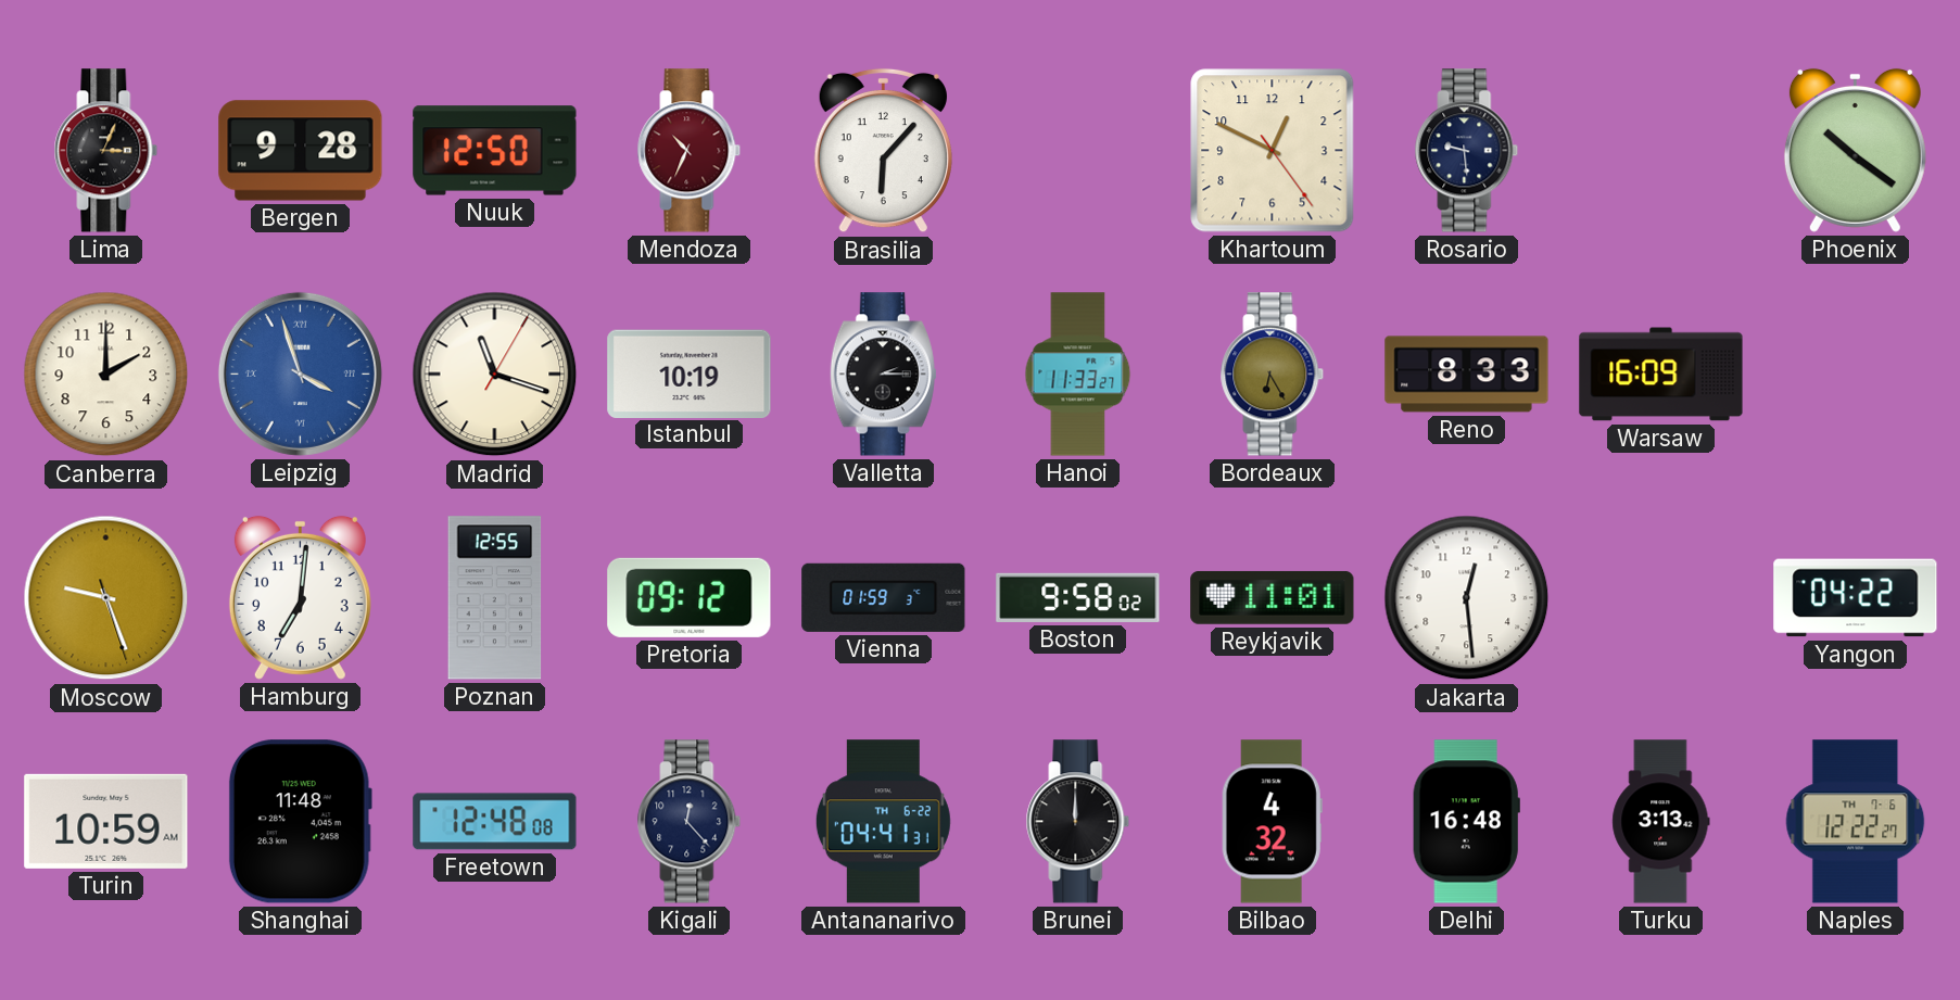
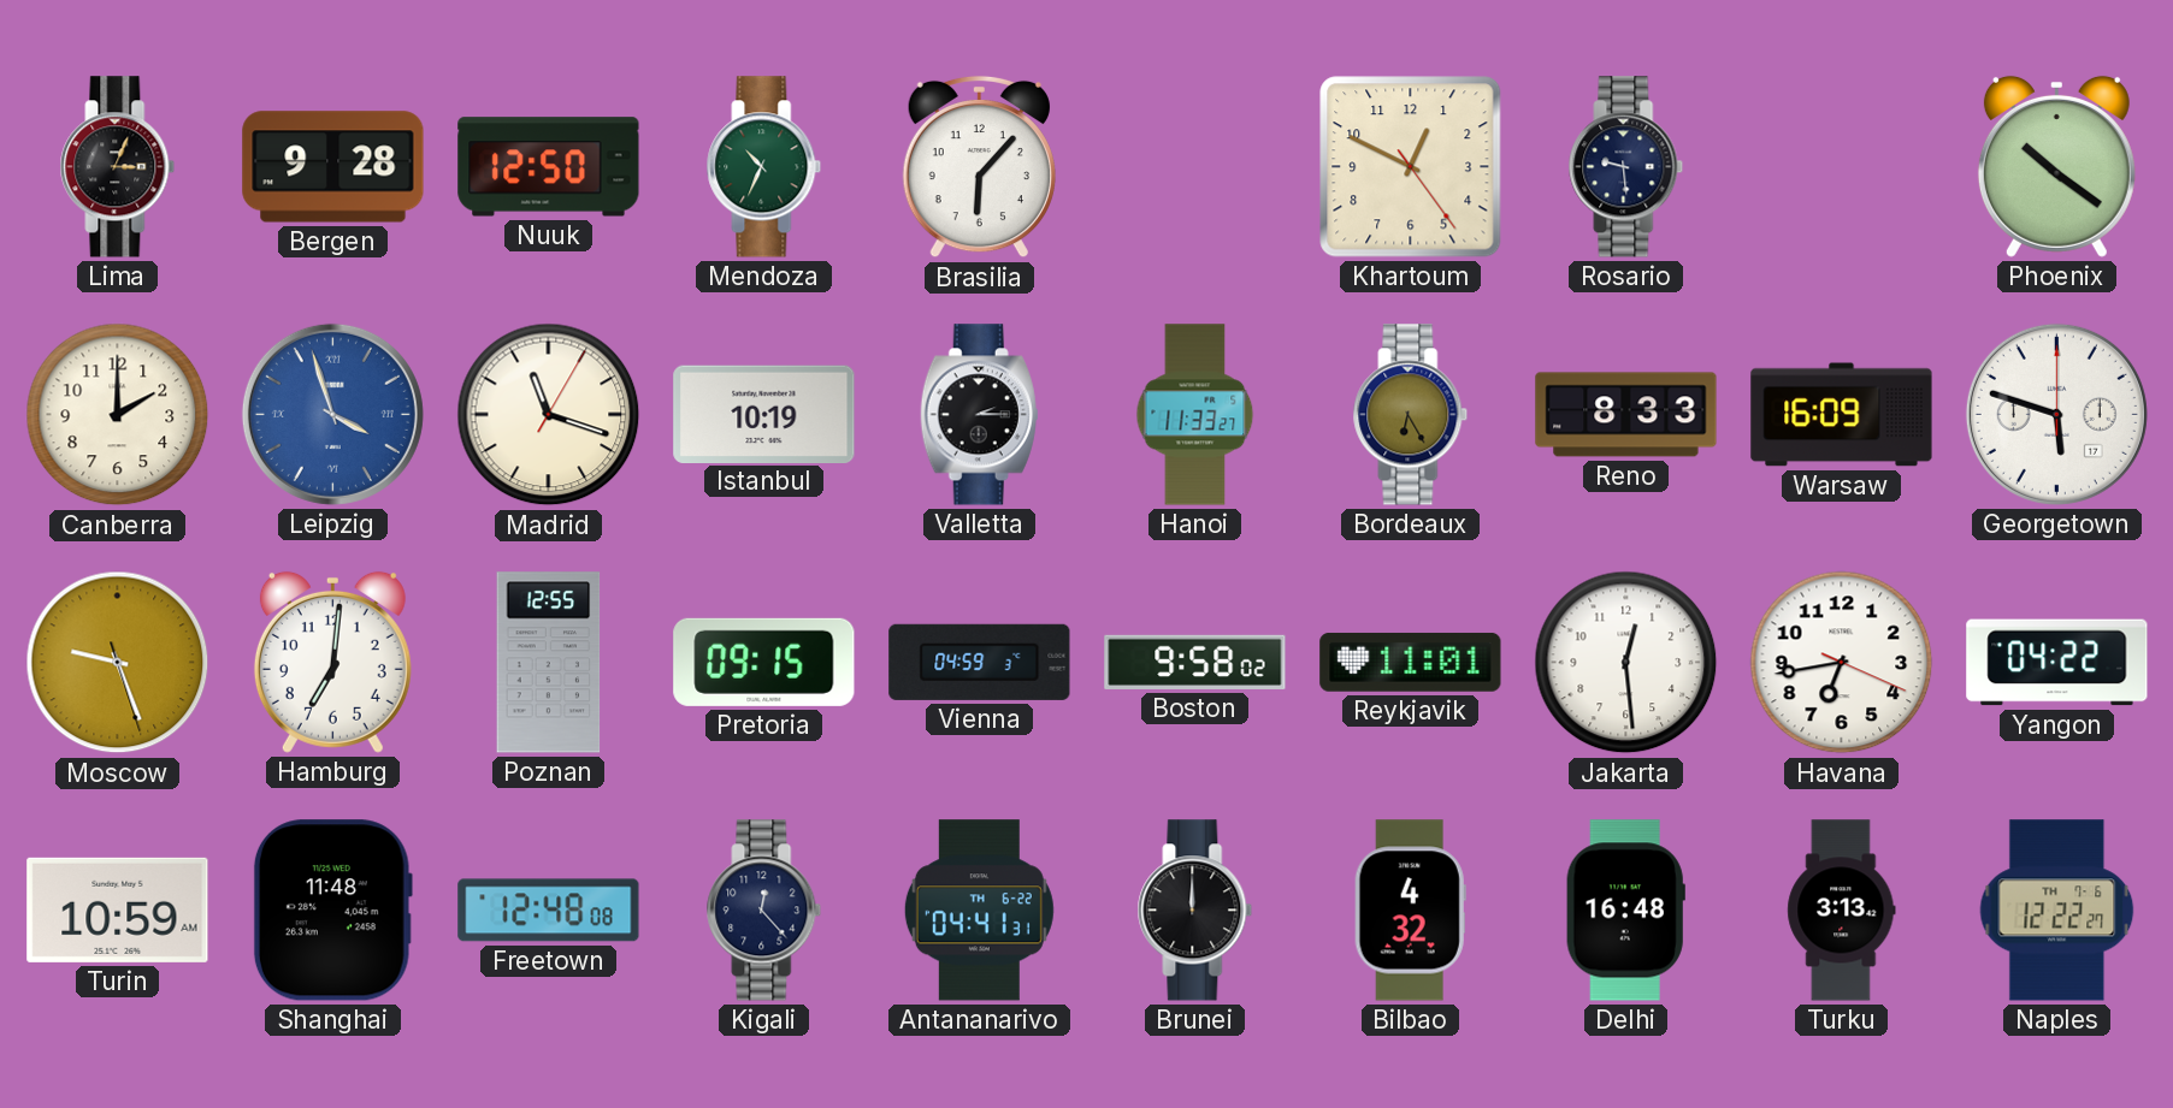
Mendoza dial: burgundy -> green
Georgetown: none -> 5:48
Pretoria: 09:12 -> 09:15
Vienna: 01:59 -> 04:59
Havana: none -> 6:43
